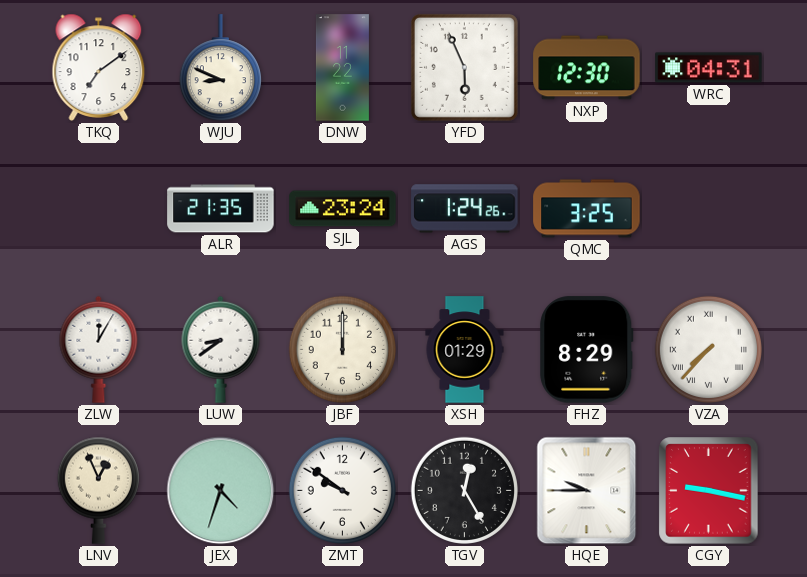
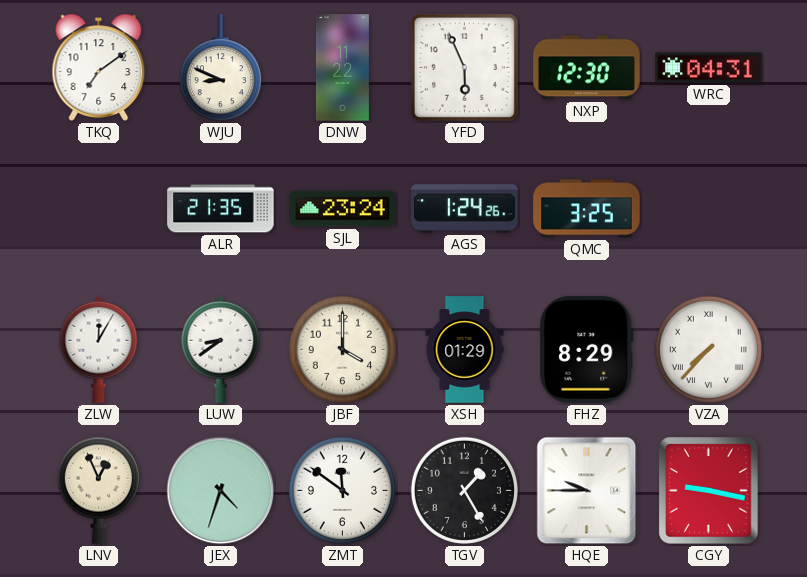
JBF: 12:00 -> 4:00
ZMT: 9:51 -> 11:51
TGV: 12:25 -> 1:25
